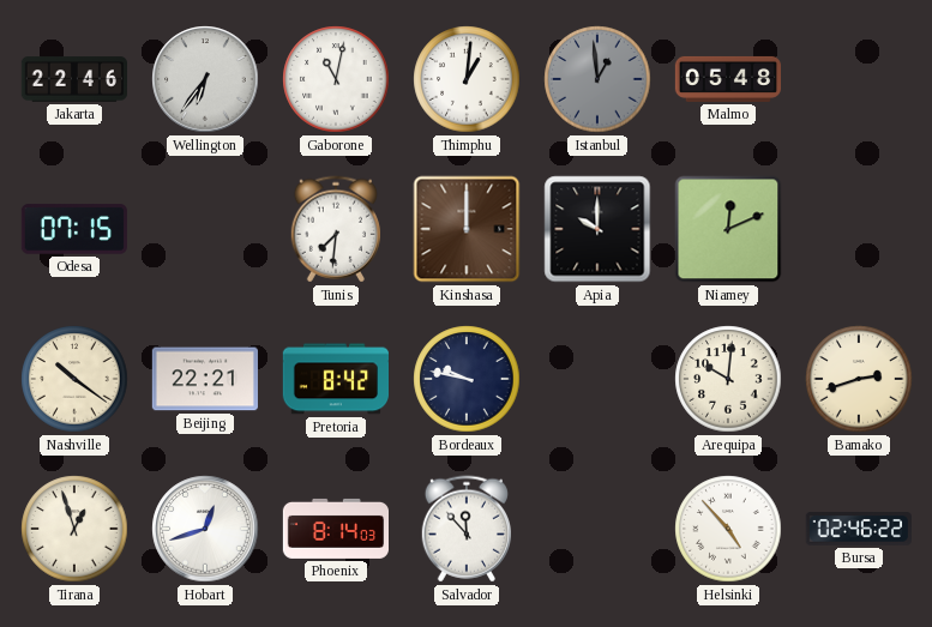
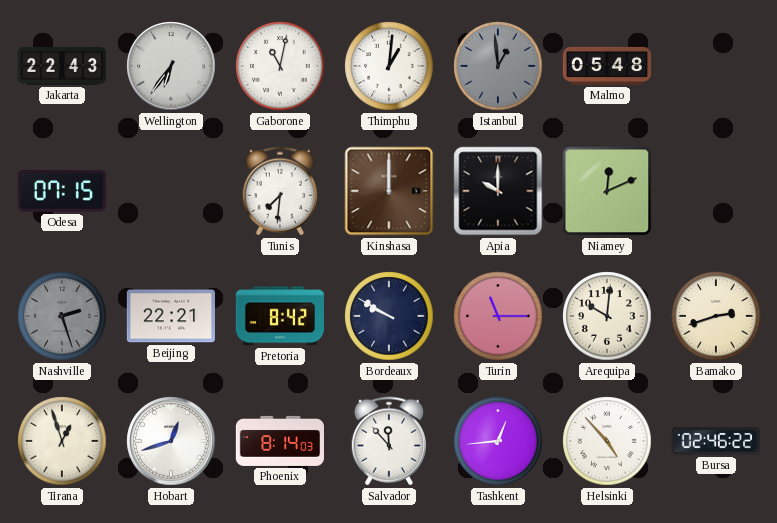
Jakarta: 22:46 -> 22:43
Nashville: 10:21 -> 2:27
Nashville dial: cream -> grey
Bordeaux: 9:47 -> 9:50
Turin: none -> 11:15
Tashkent: none -> 12:44
